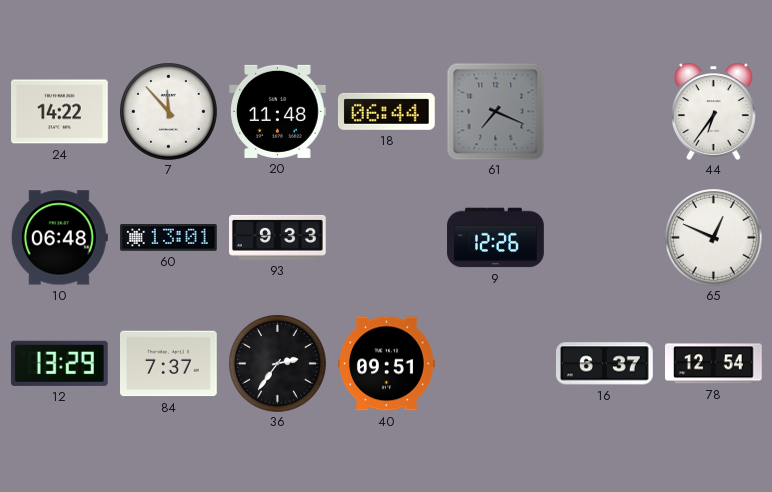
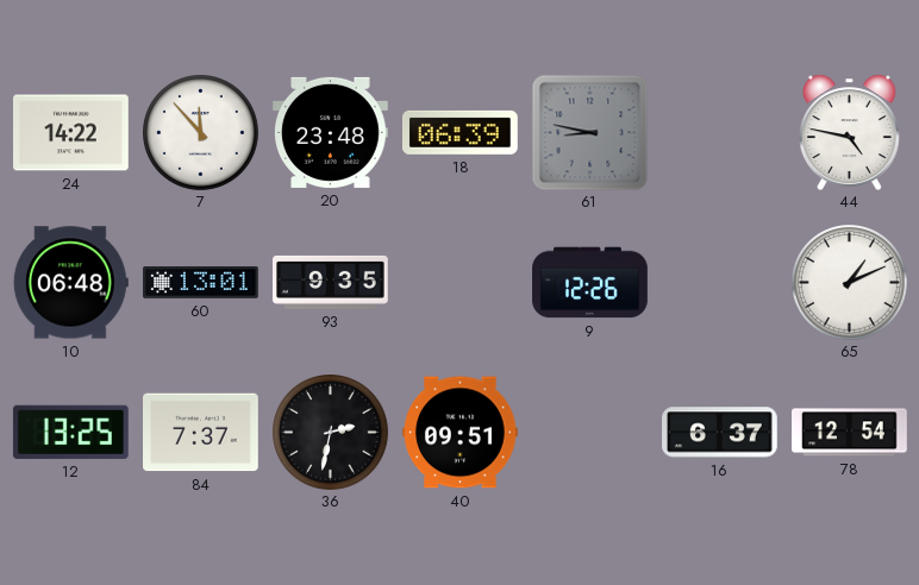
20: 11:48 -> 23:48
18: 06:44 -> 06:39
61: 7:19 -> 8:47
44: 6:36 -> 4:47
93: 9:33 -> 9:35
65: 12:49 -> 1:11
12: 13:29 -> 13:25
36: 2:36 -> 2:32
